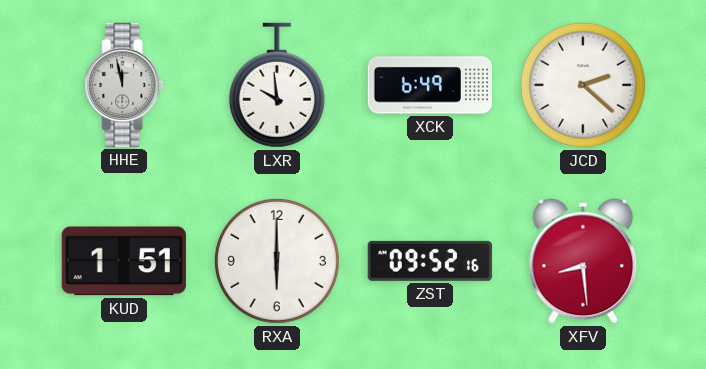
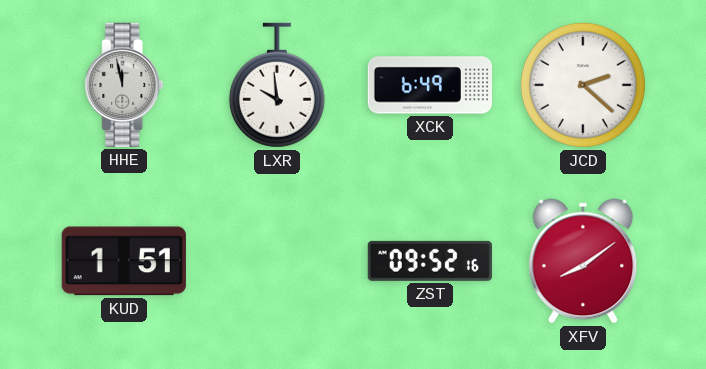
RXA: 6:00 -> none
XFV: 8:29 -> 8:09
